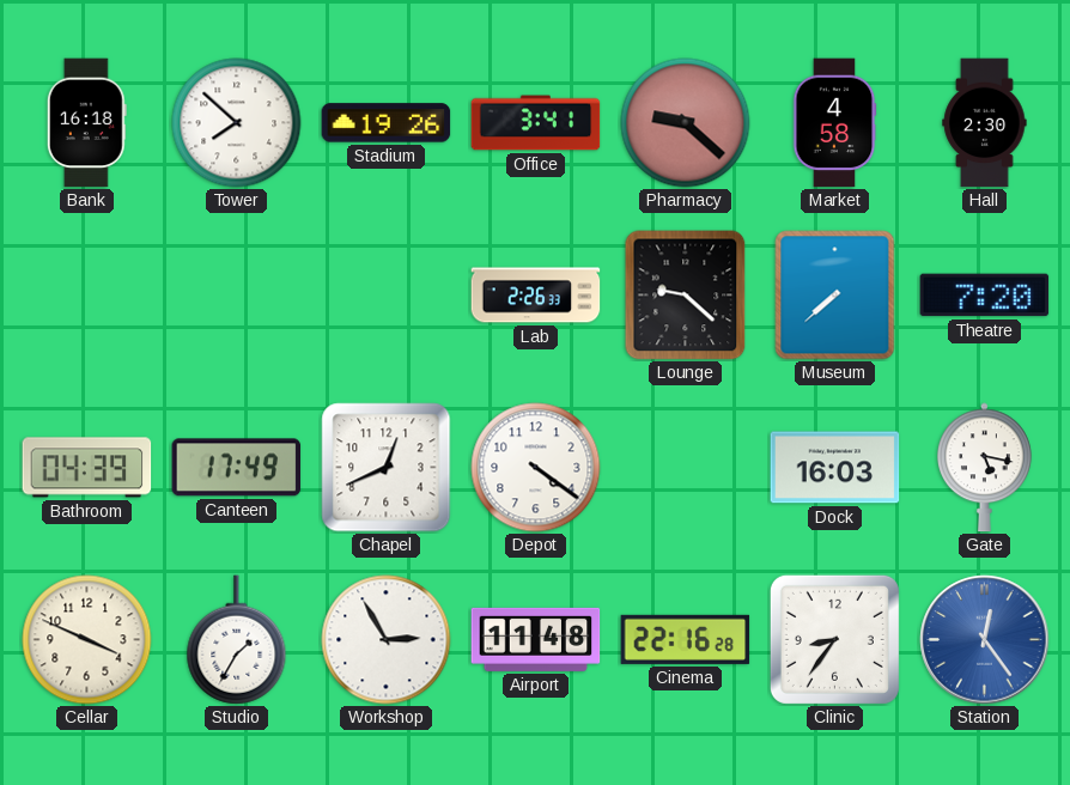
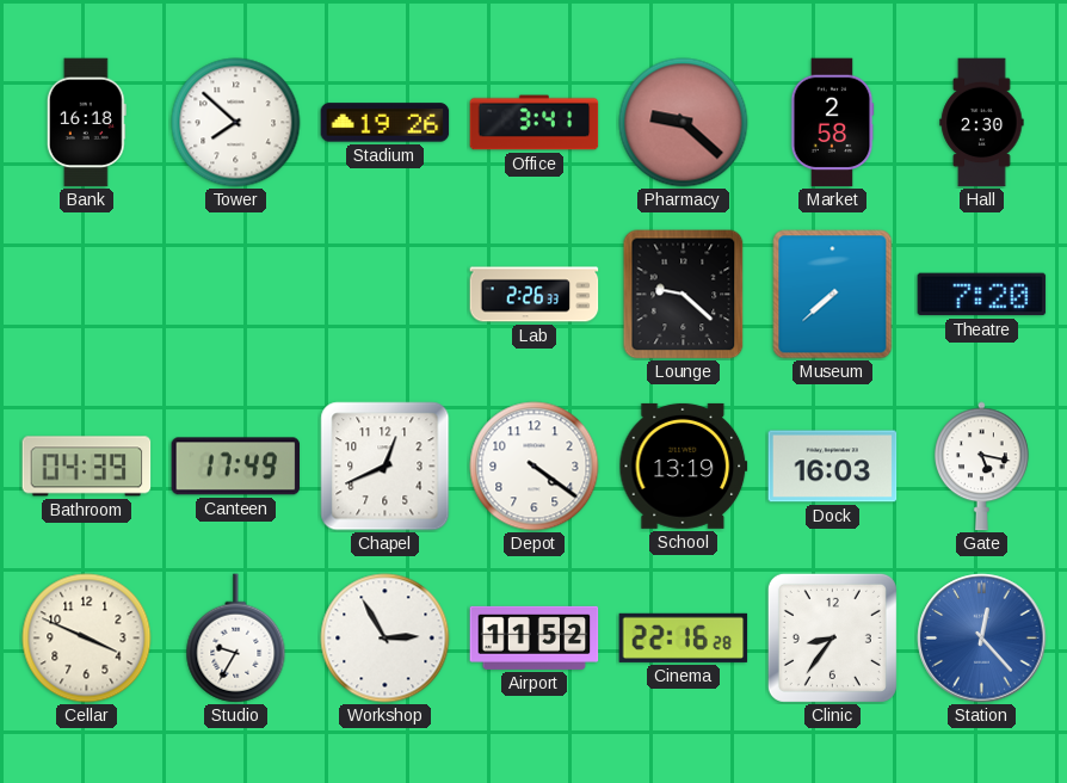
Market: 4:58 -> 2:58
School: none -> 13:19
Studio: 1:35 -> 9:35
Airport: 11:48 -> 11:52
Station: 12:24 -> 12:23
